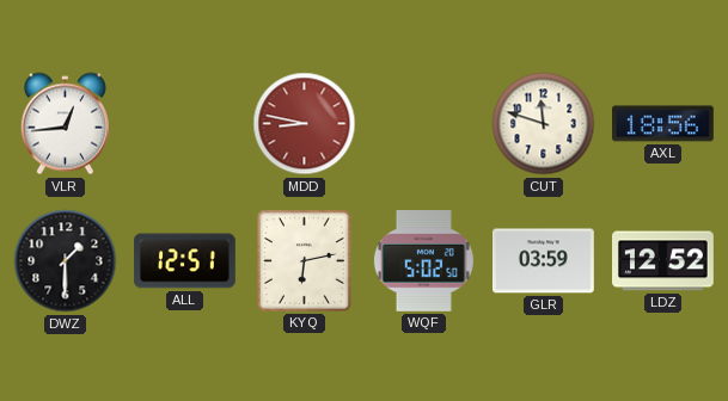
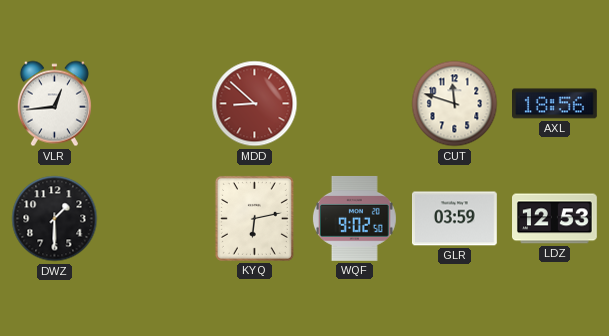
MDD: 8:47 -> 8:52
ALL: 12:51 -> none
WQF: 5:02 -> 9:02
LDZ: 12:52 -> 12:53
